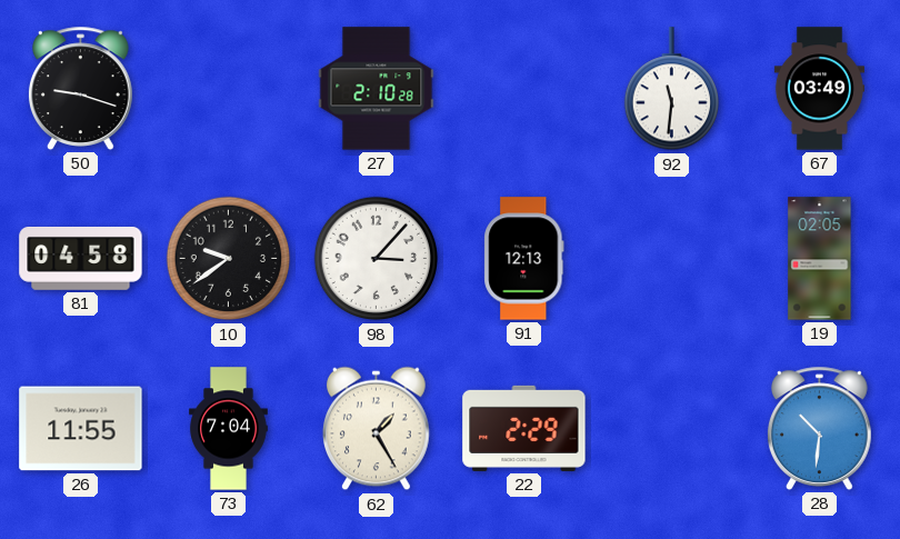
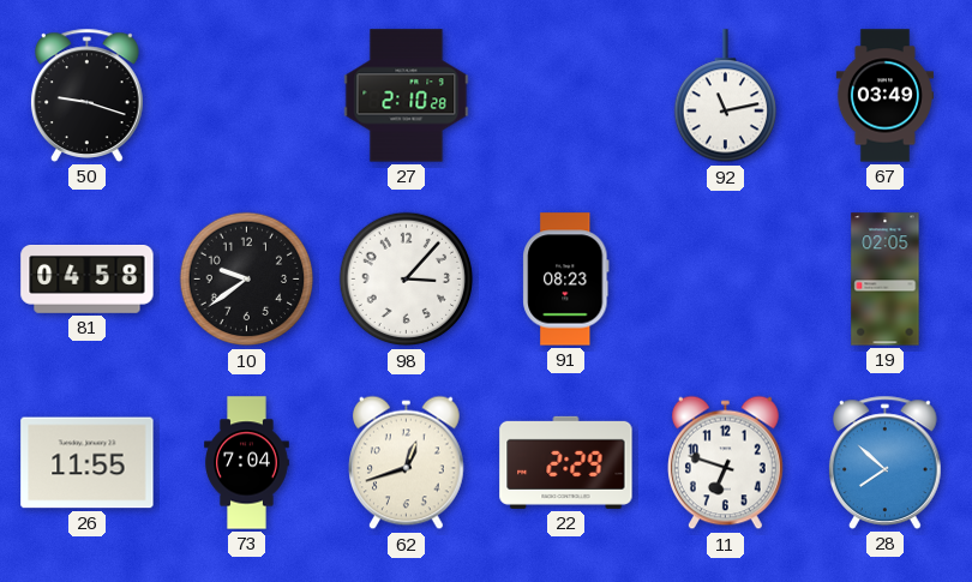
92: 11:31 -> 11:13
91: 12:13 -> 08:23
62: 1:25 -> 12:42
11: none -> 6:48
28: 10:31 -> 7:52
